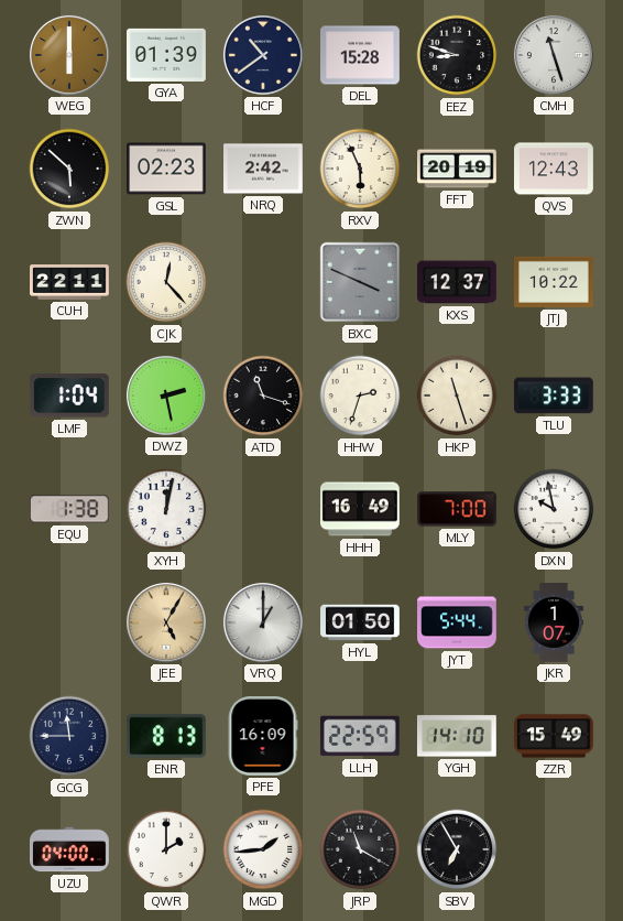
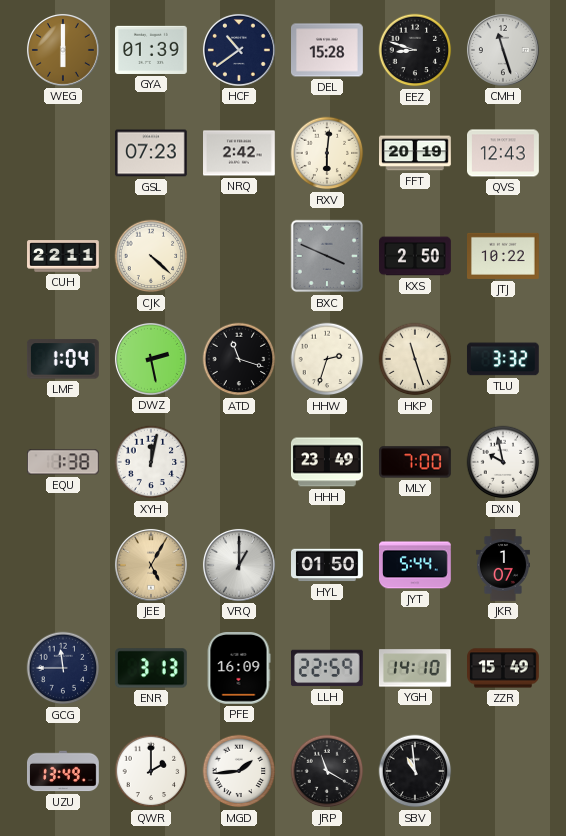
ZWN: 5:52 -> none
GSL: 02:23 -> 07:23
RXV: 5:56 -> 6:01
CJK: 12:23 -> 4:22
KXS: 12:37 -> 2:50
TLU: 3:33 -> 3:32
HHH: 16:49 -> 23:49
ENR: 8:13 -> 3:13
UZU: 04:00 -> 13:49
SBV: 6:55 -> 10:59
